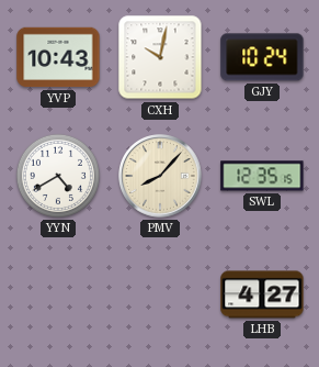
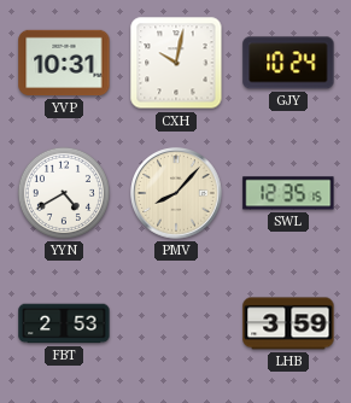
YVP: 10:43 -> 10:31
FBT: none -> 2:53
LHB: 4:27 -> 3:59
